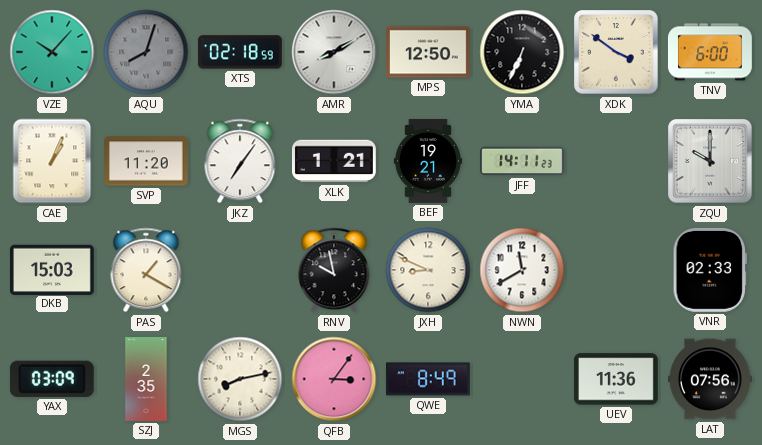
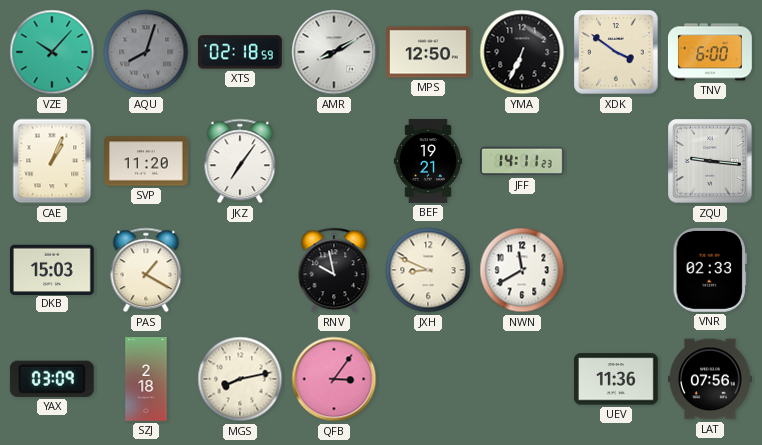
XLK: 1:21 -> none
ZQU: 10:00 -> 9:16
SZJ: 2:35 -> 2:18
QWE: 8:49 -> none
